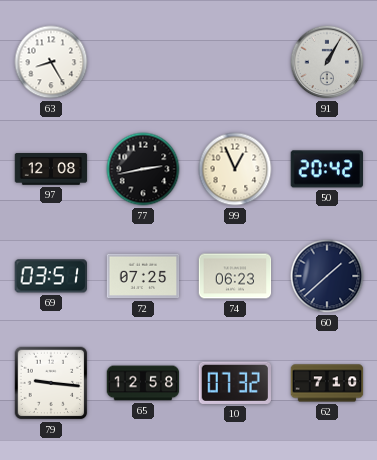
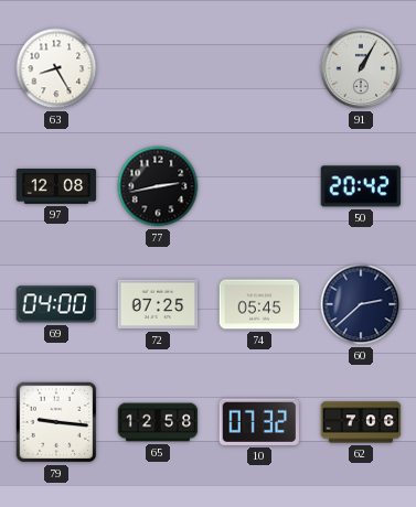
99: 12:56 -> none
69: 03:51 -> 04:00
74: 06:23 -> 05:45
60: 1:38 -> 2:38
62: 7:10 -> 7:06
